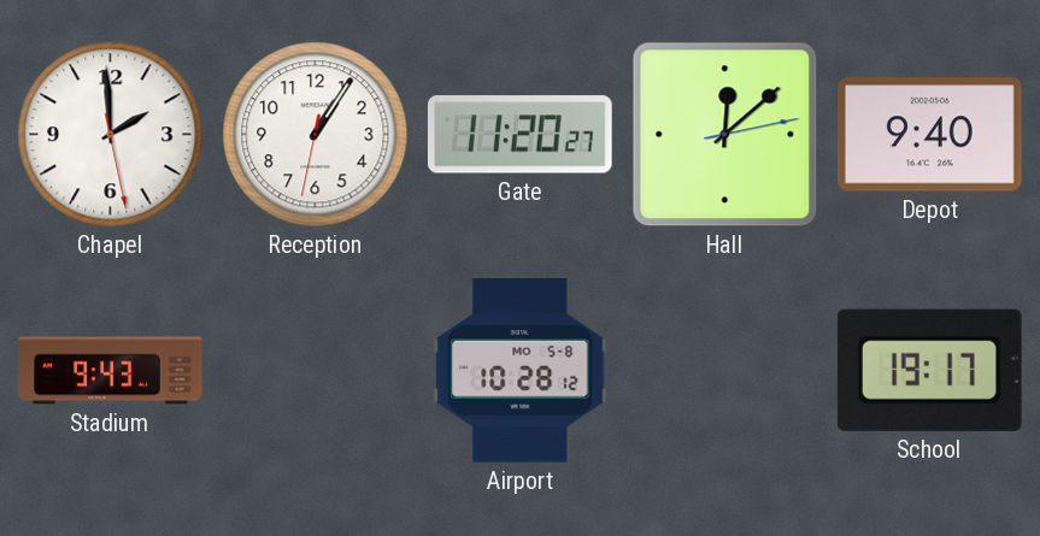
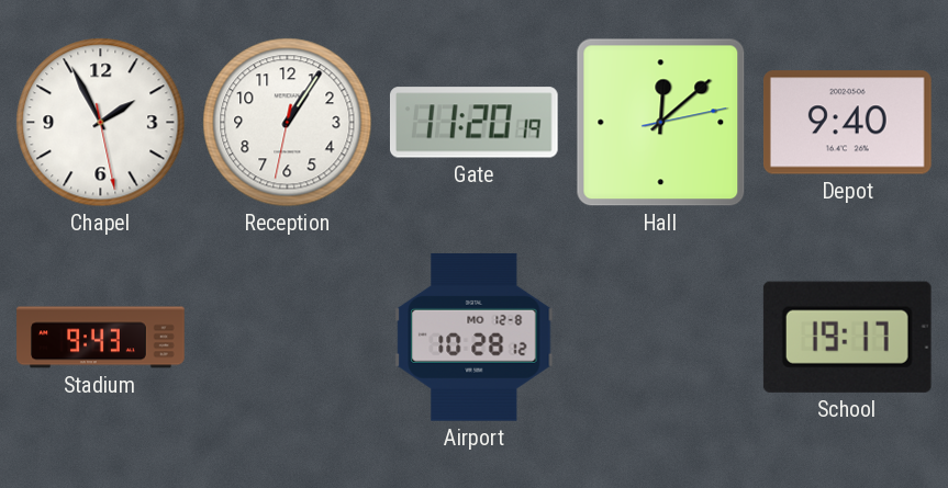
Chapel: 1:59 -> 1:55
Gate: 11:20:27 -> 11:20:19
Airport date: MO 5-8 -> MO 12-8
